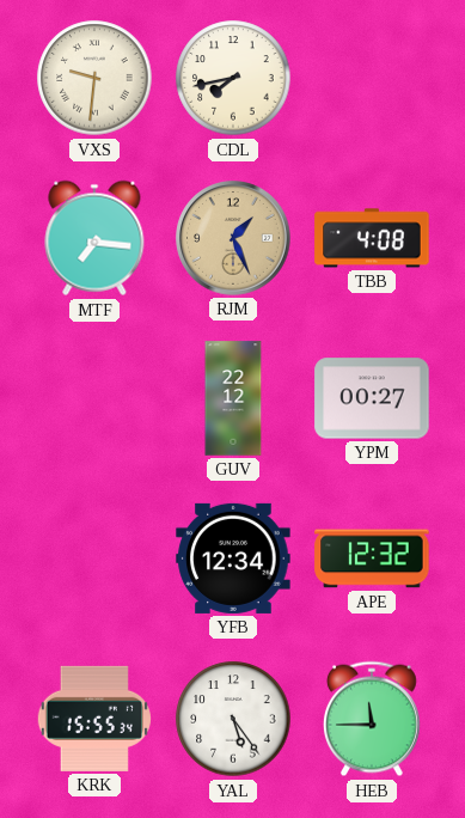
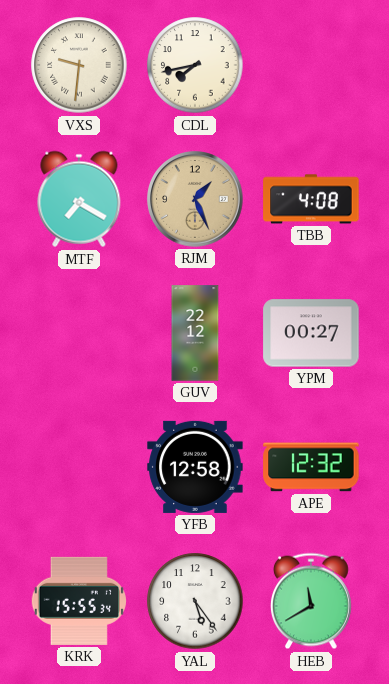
MTF: 7:16 -> 7:20
YFB: 12:34 -> 12:58
HEB: 11:45 -> 11:40
